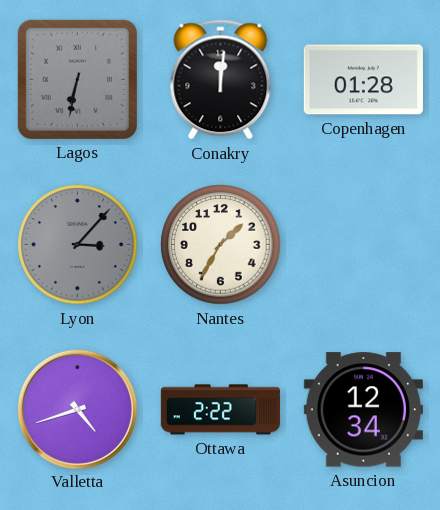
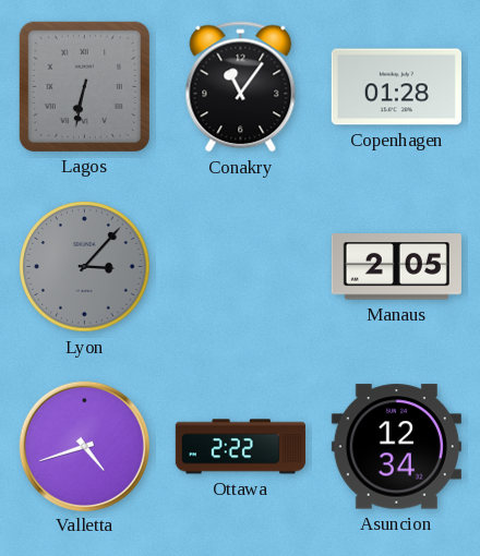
Conakry: 12:01 -> 11:06
Nantes: 1:35 -> none
Manaus: none -> 2:05
